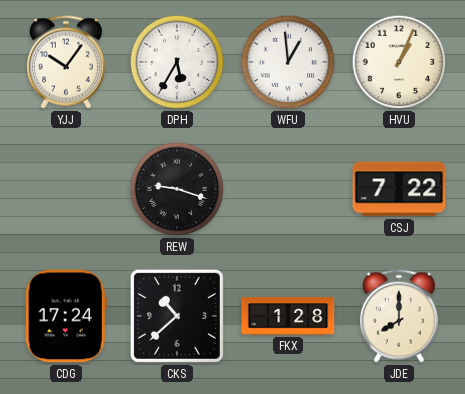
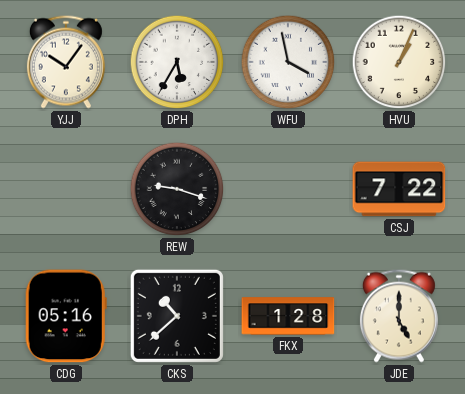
WFU: 12:59 -> 3:58
CDG: 17:24 -> 05:16
JDE: 8:00 -> 5:00
